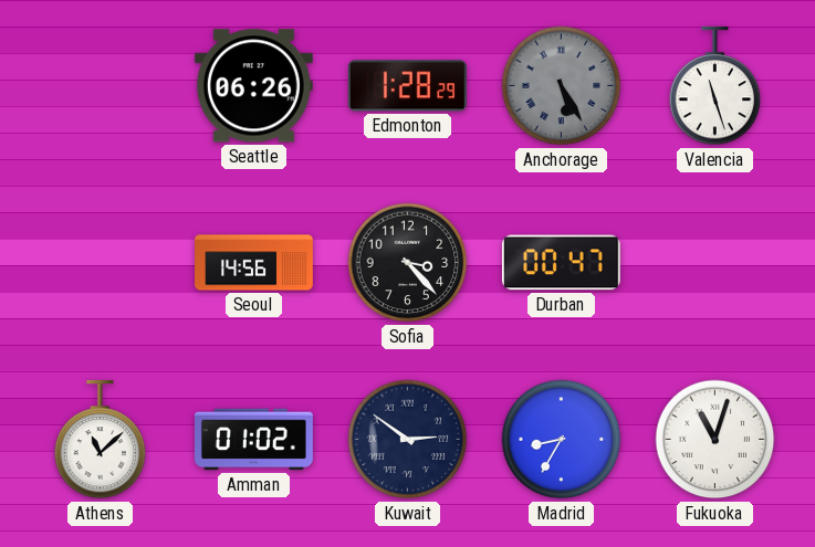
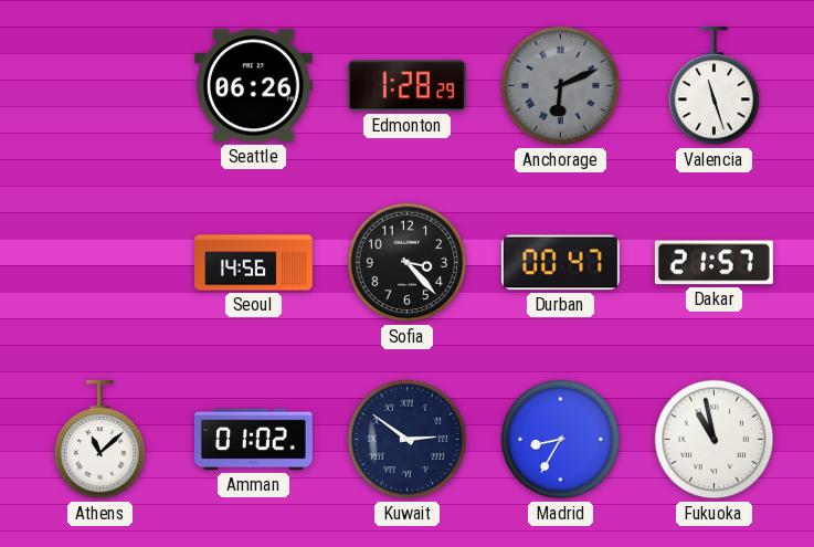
Anchorage: 5:25 -> 6:11
Dakar: none -> 21:57
Fukuoka: 11:03 -> 10:58
